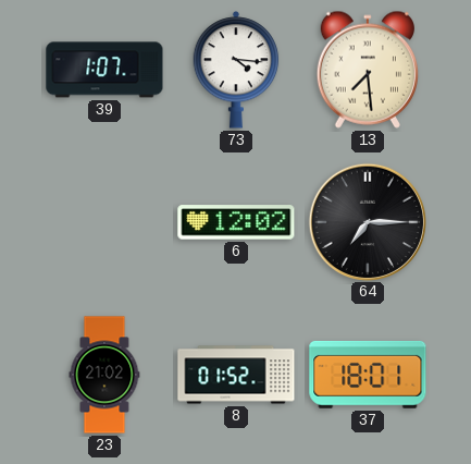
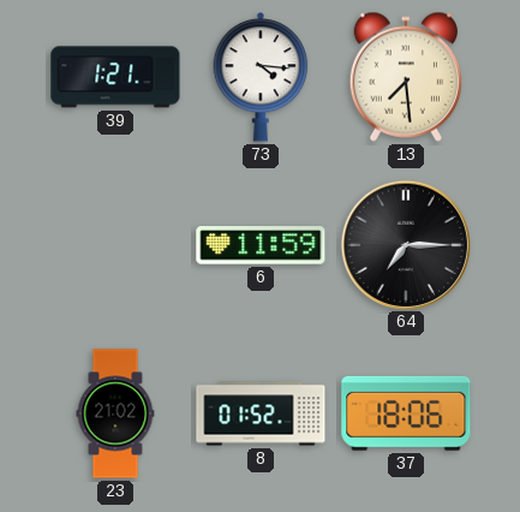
39: 1:07 -> 1:21
6: 12:02 -> 11:59
37: 18:01 -> 18:06
